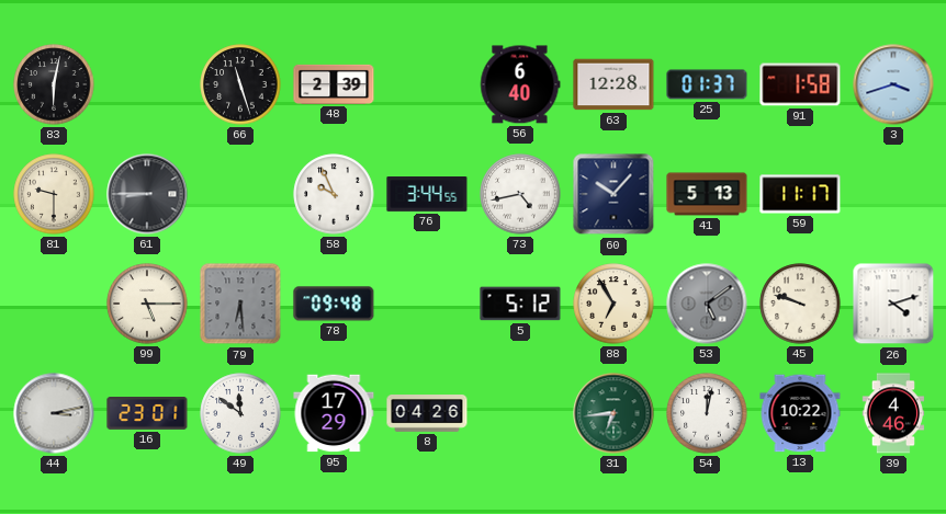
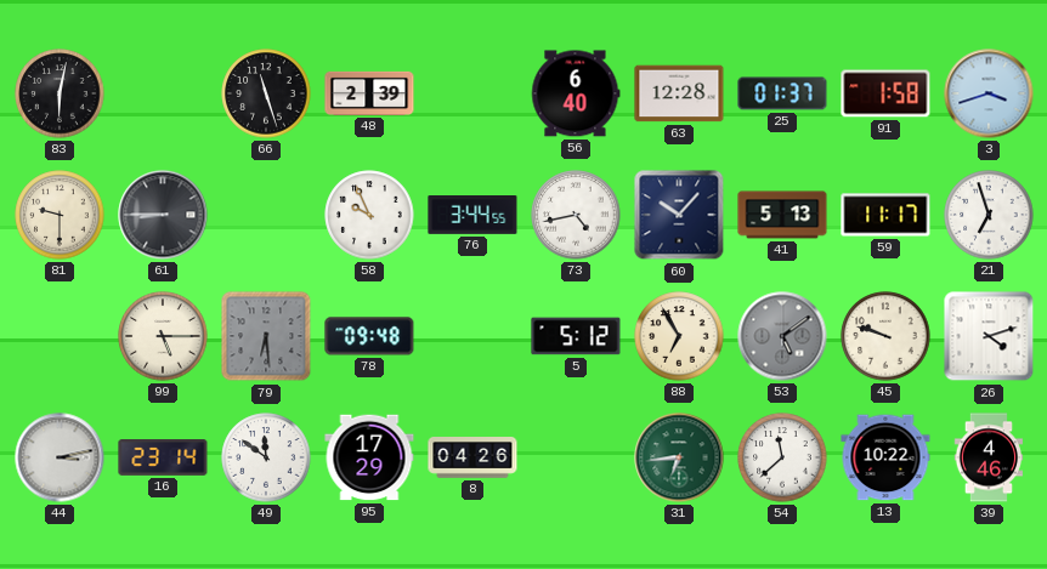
21: none -> 6:57
16: 23:01 -> 23:14
54: 12:02 -> 11:38
